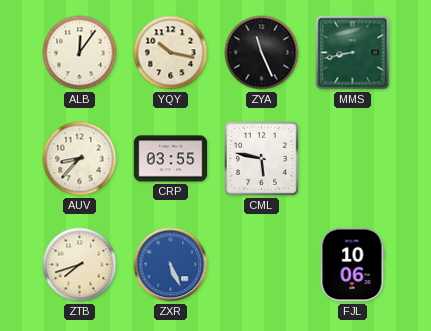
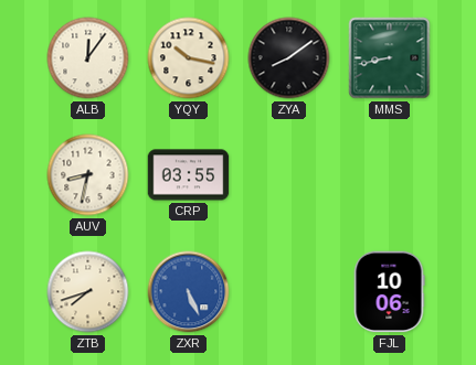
ZYA: 11:26 -> 8:09
AUV: 8:37 -> 8:32
CML: 5:47 -> none
